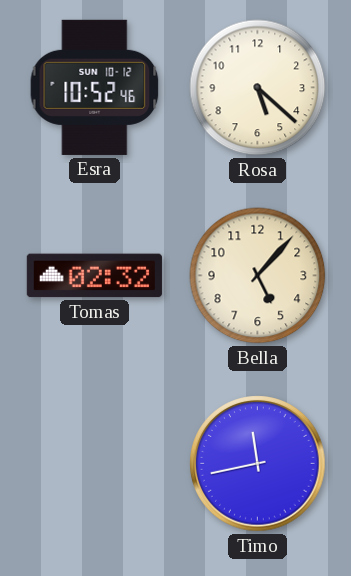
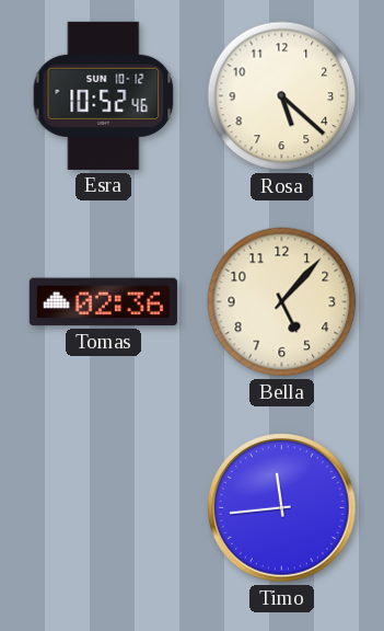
Tomas: 02:32 -> 02:36
Timo: 11:43 -> 11:44
